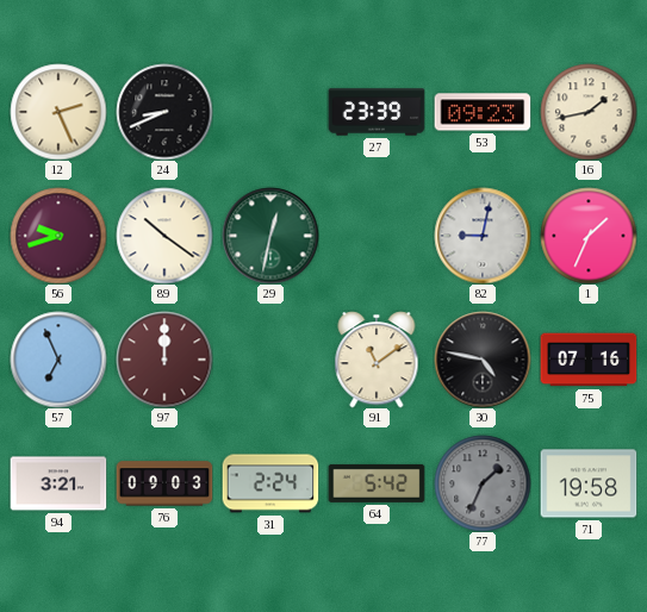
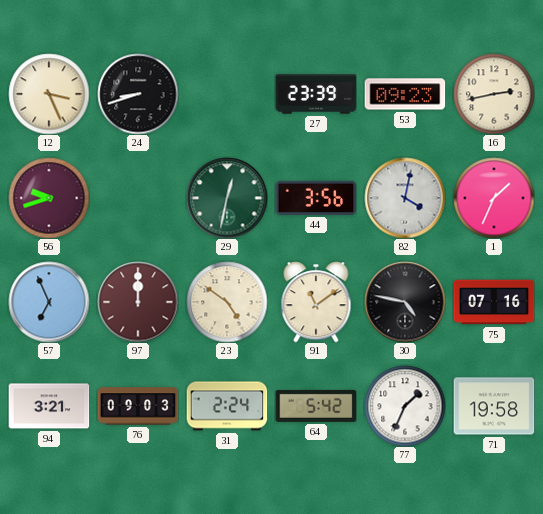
12: 2:26 -> 3:26
24: 8:41 -> 8:42
16: 1:43 -> 2:43
89: 10:21 -> none
44: none -> 3:56
82: 9:02 -> 4:02
23: none -> 4:51
77 dial: grey -> white
